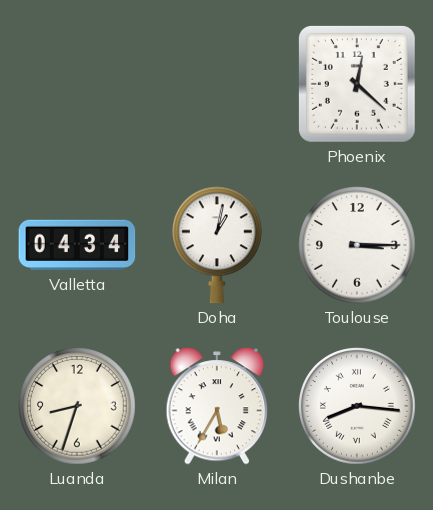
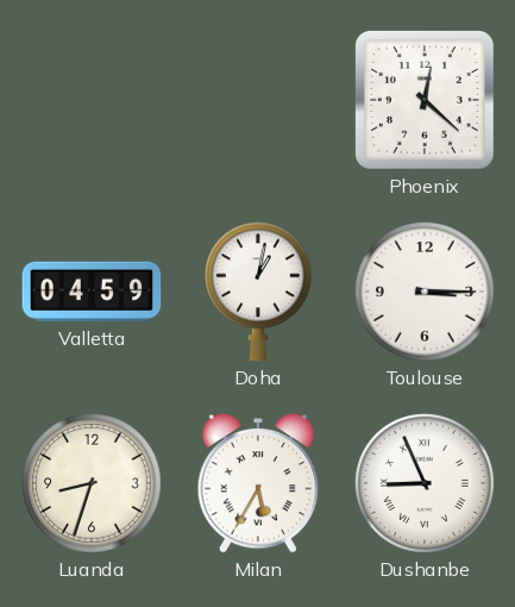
Valletta: 04:34 -> 04:59
Dushanbe: 8:16 -> 8:56
